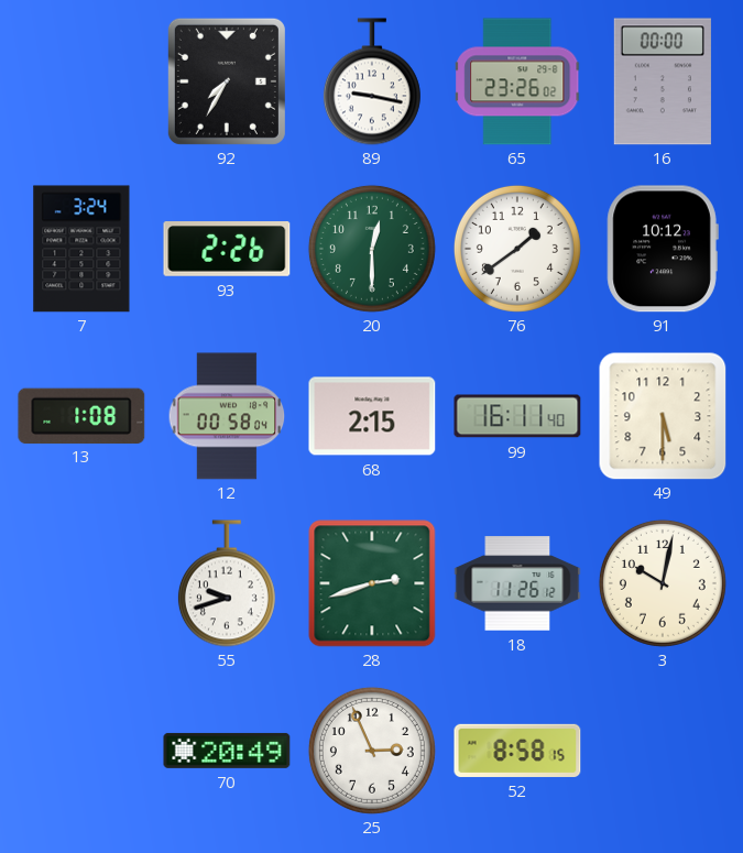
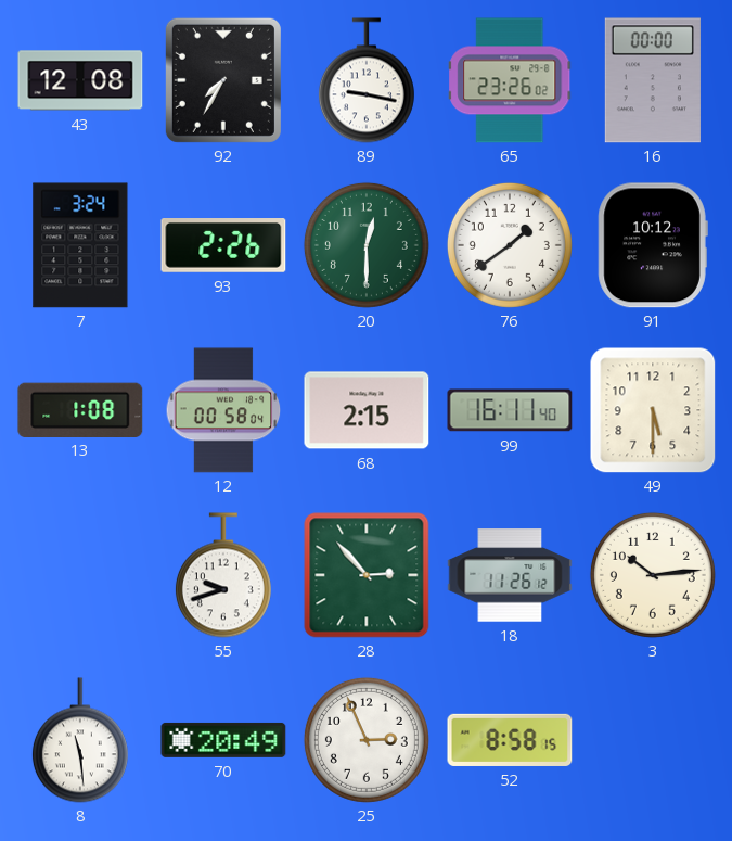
43: none -> 12:08
28: 2:42 -> 2:53
3: 10:02 -> 10:14
8: none -> 11:29
